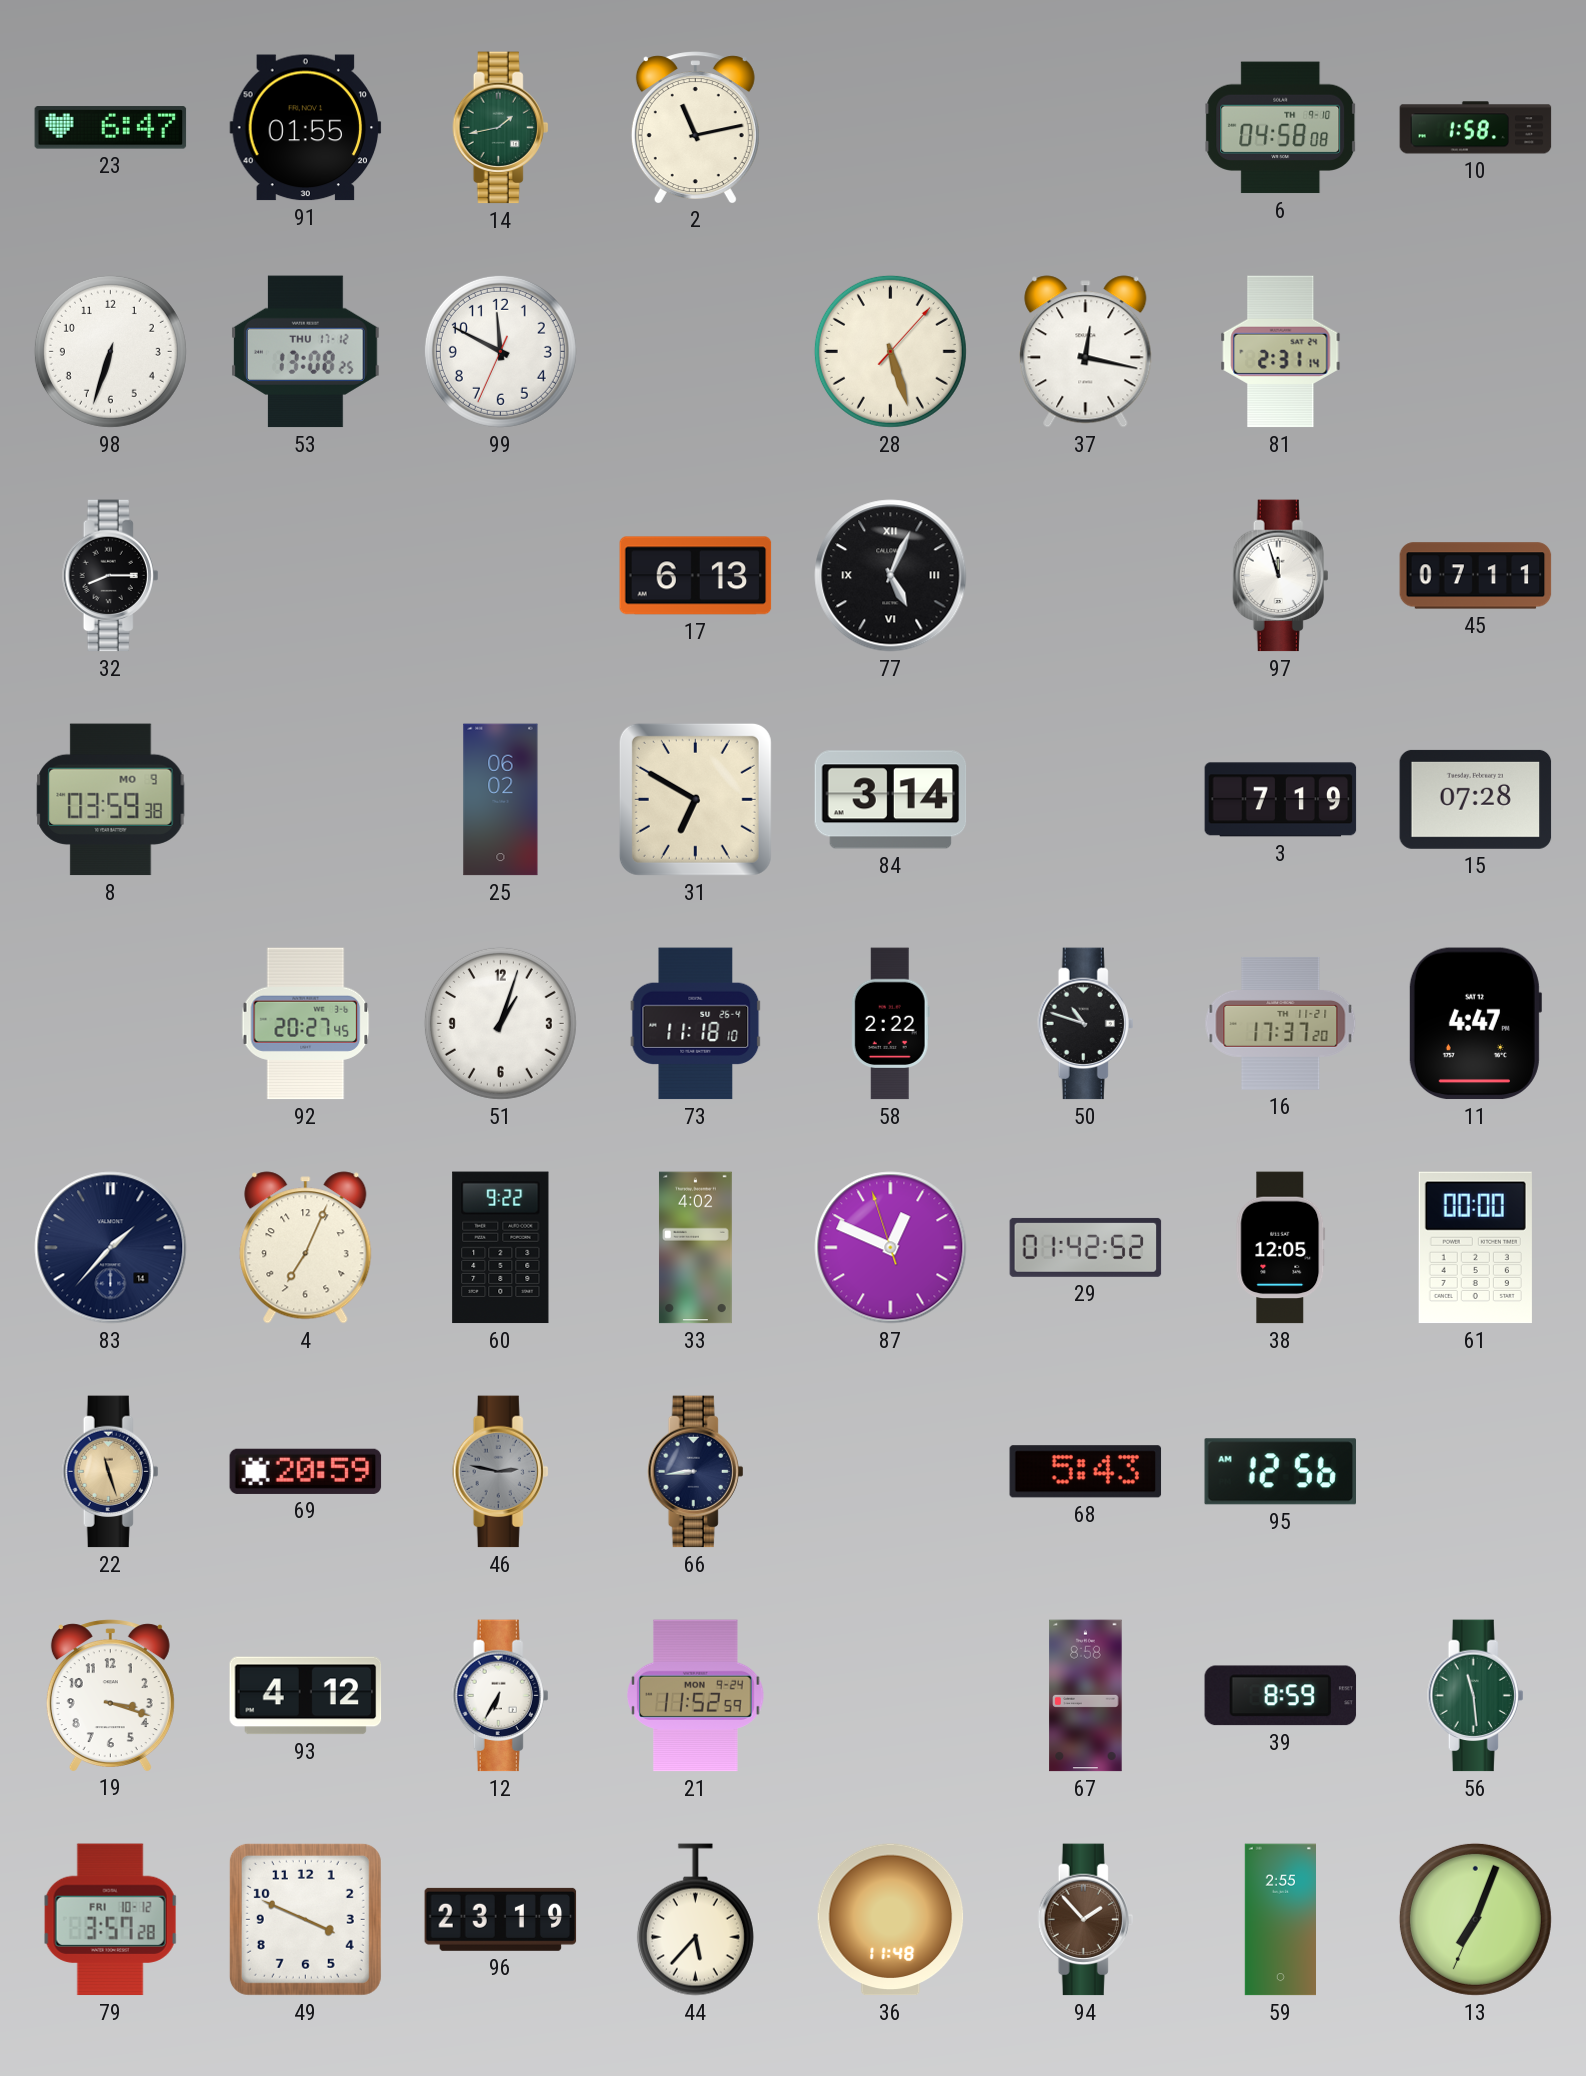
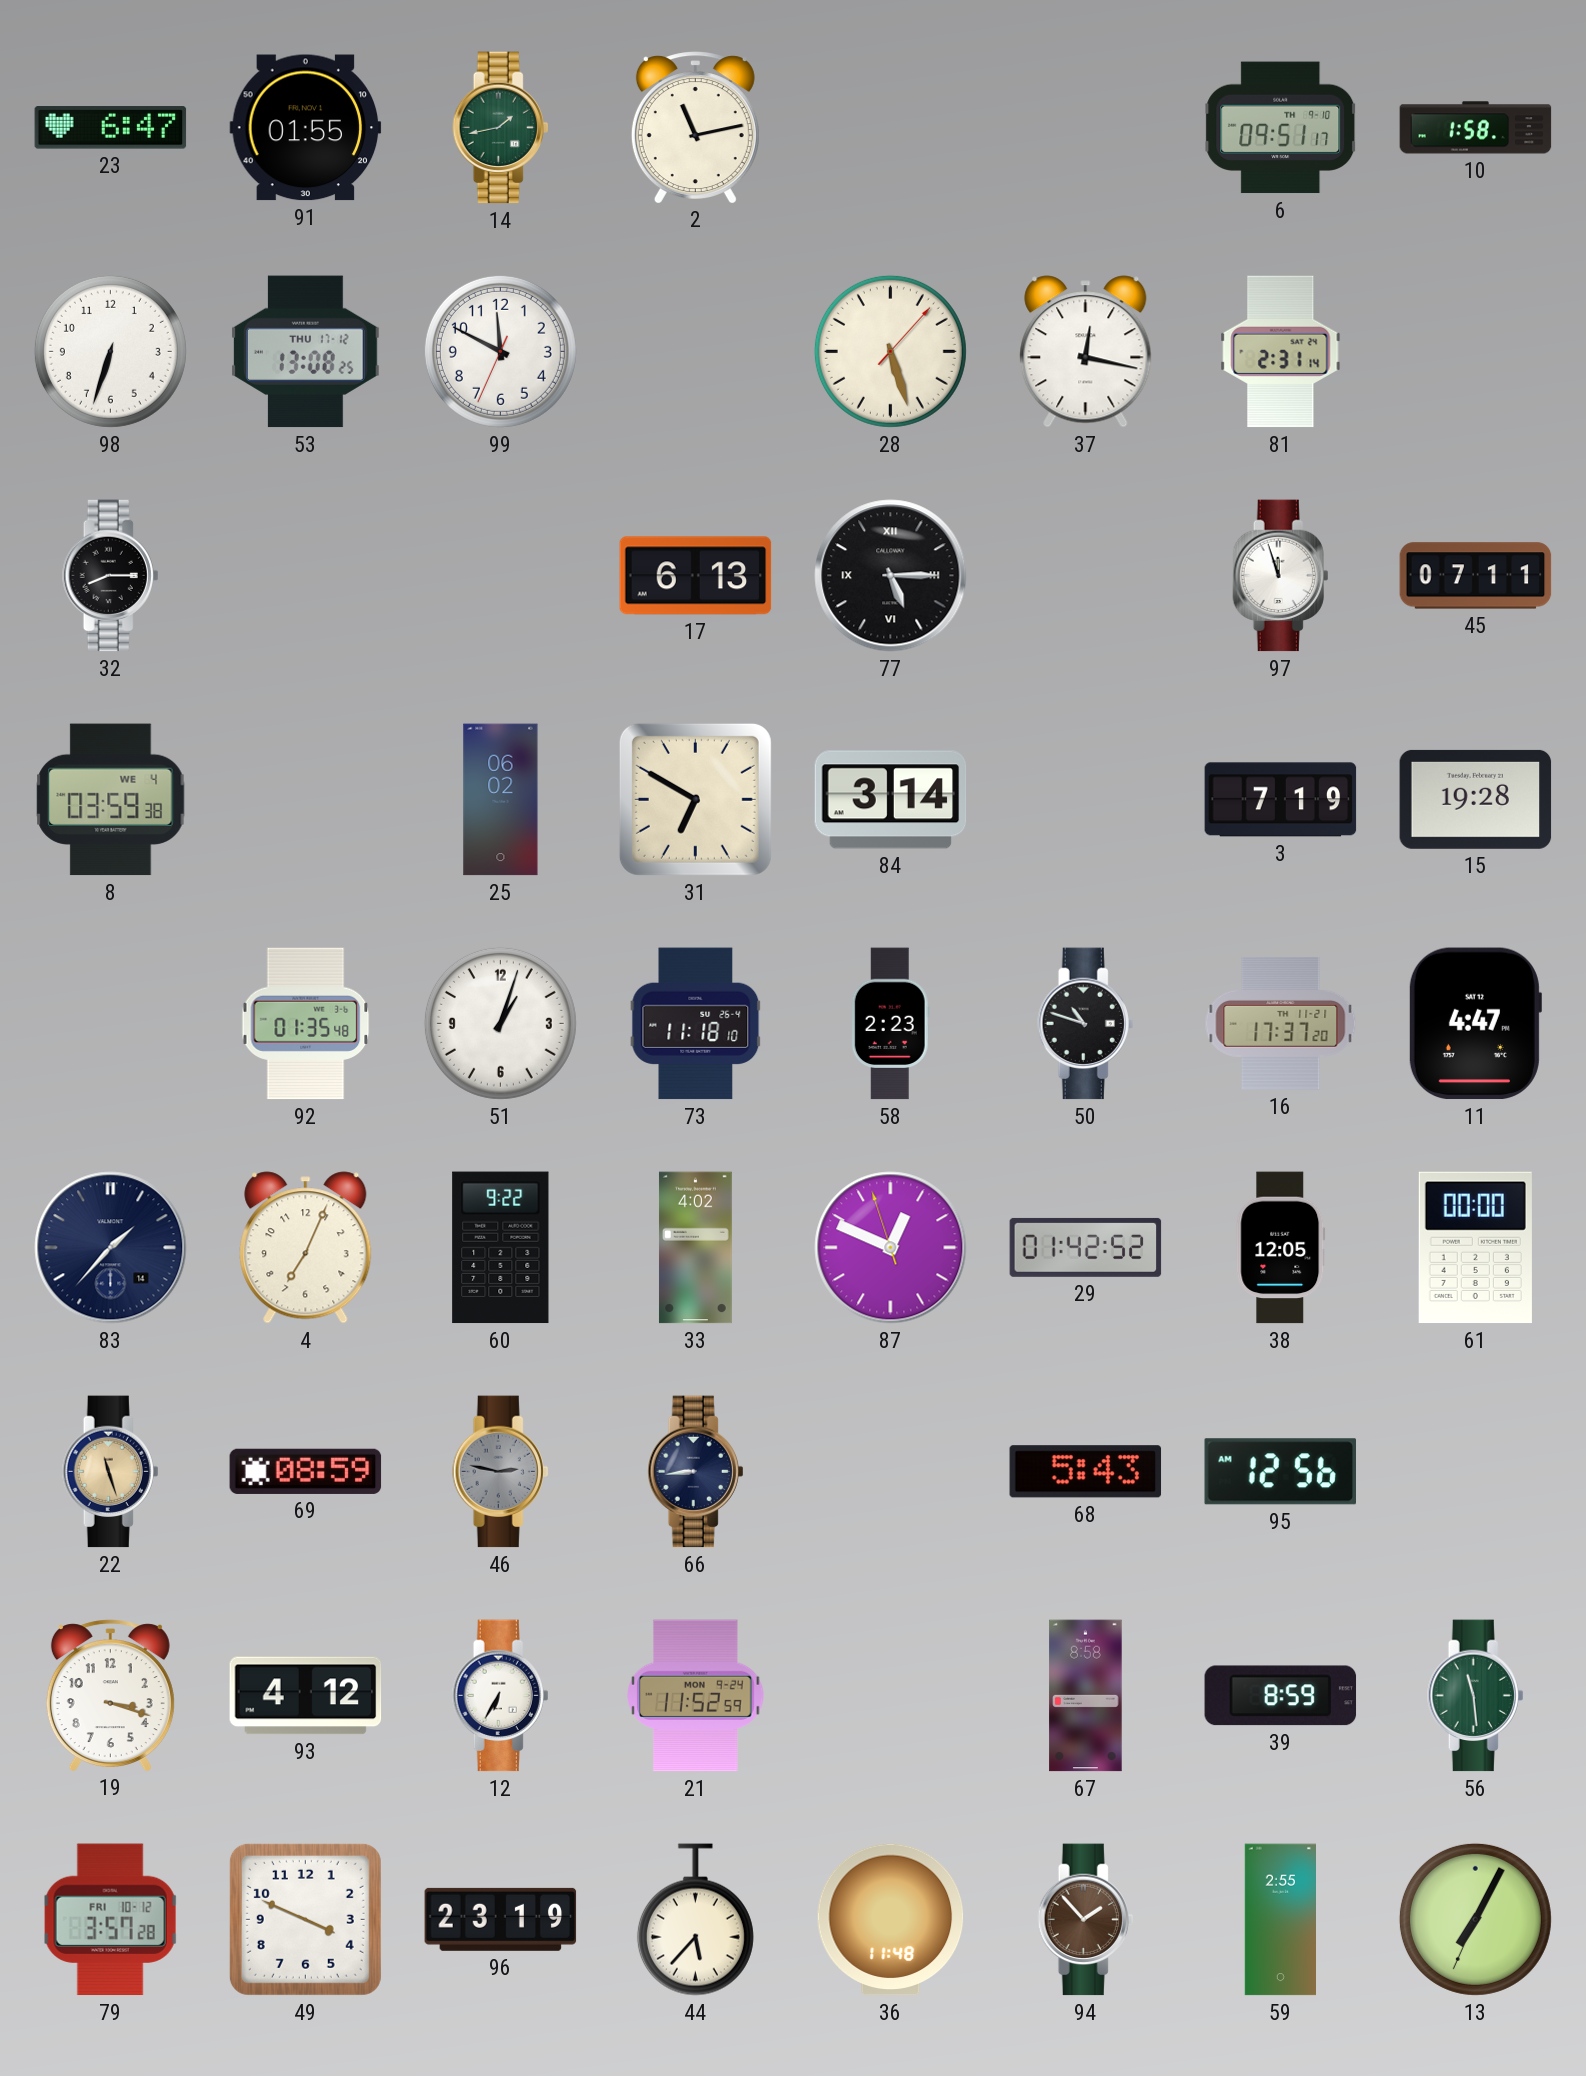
6: 04:58 -> 09:51
77: 5:04 -> 5:15
8 date: MO 9 -> WE 4
15: 07:28 -> 19:28
92: 20:27 -> 01:35
58: 2:22 -> 2:23
69: 20:59 -> 08:59
13: 7:03 -> 7:04
